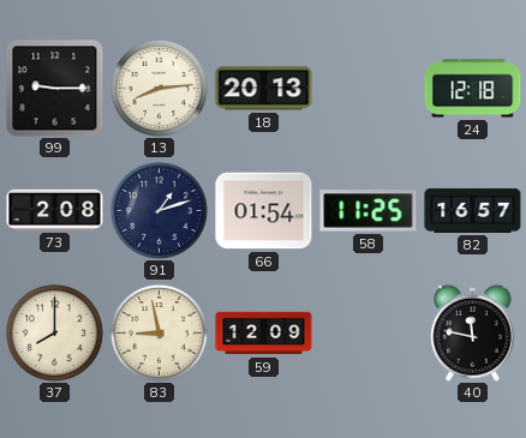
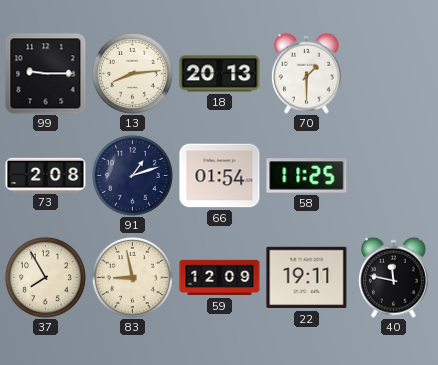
70: none -> 1:30
24: 12:18 -> none
82: 16:57 -> none
37: 8:00 -> 7:55
22: none -> 19:11
